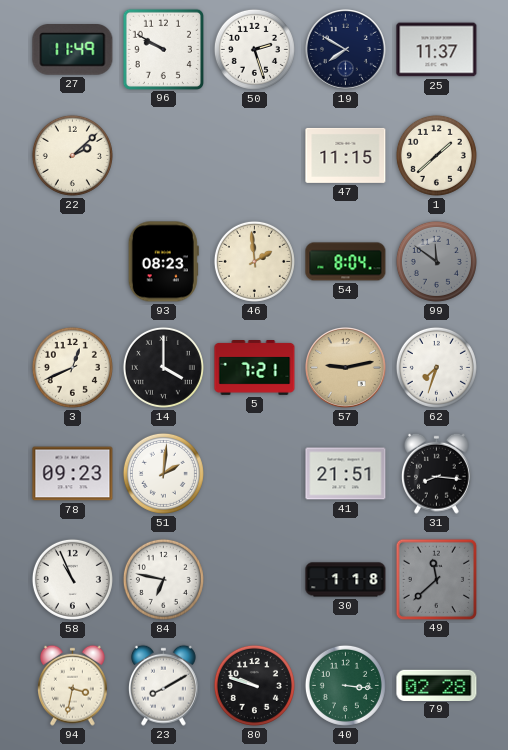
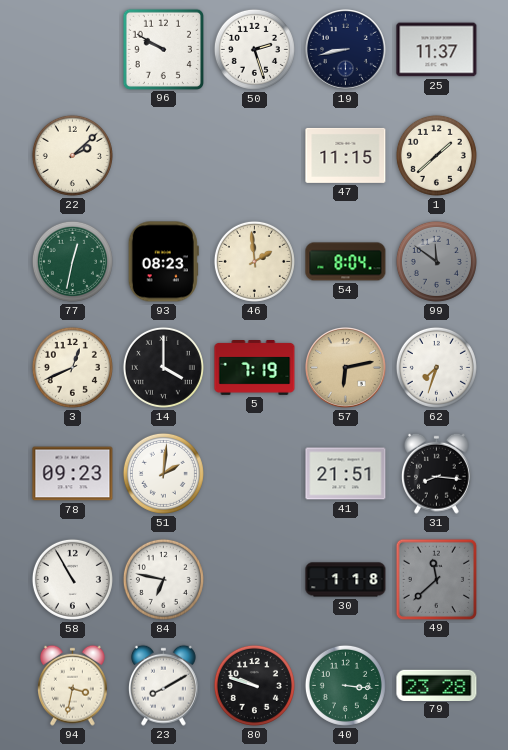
27: 11:49 -> none
19: 7:50 -> 8:43
77: none -> 12:32
5: 7:21 -> 7:19
57: 9:13 -> 6:13
58: 10:56 -> 10:55
79: 02:28 -> 23:28
